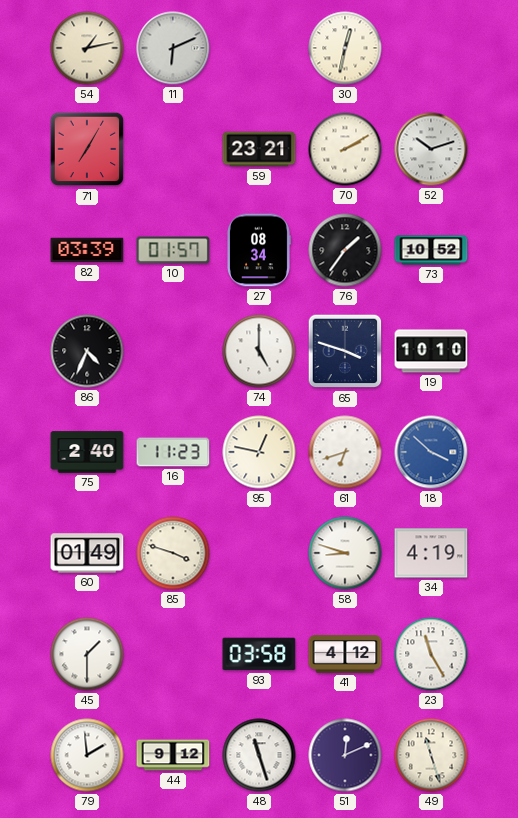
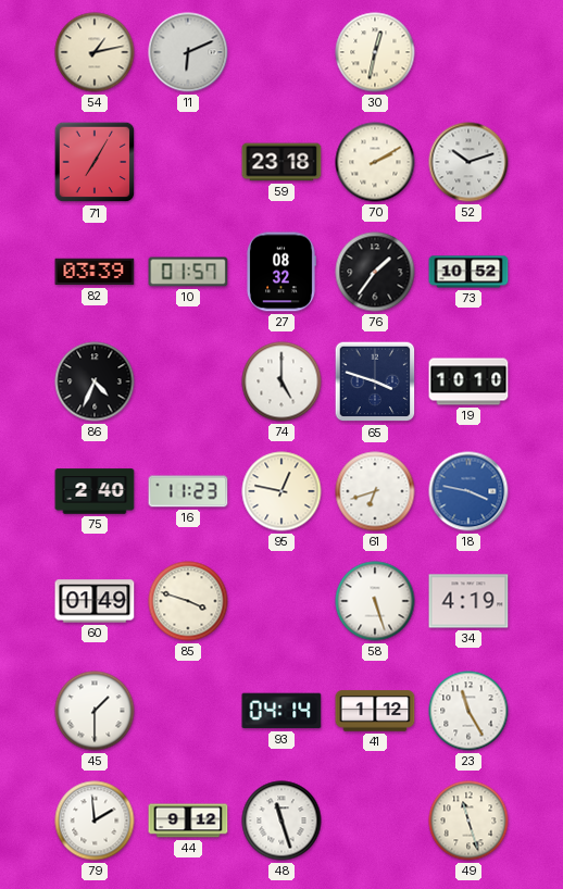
59: 23:21 -> 23:18
27: 08:34 -> 08:32
18: 3:52 -> 3:47
58: 8:48 -> 5:27
93: 03:58 -> 04:14
41: 4:12 -> 1:12
51: 12:11 -> none
